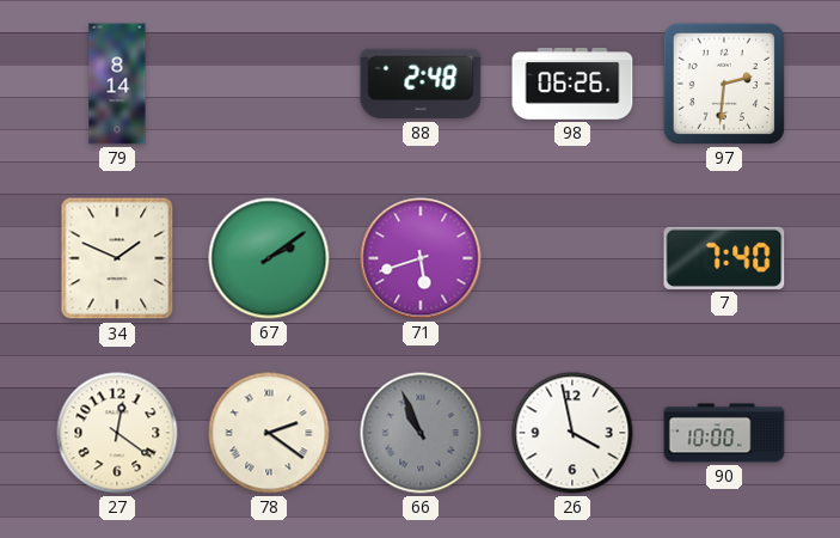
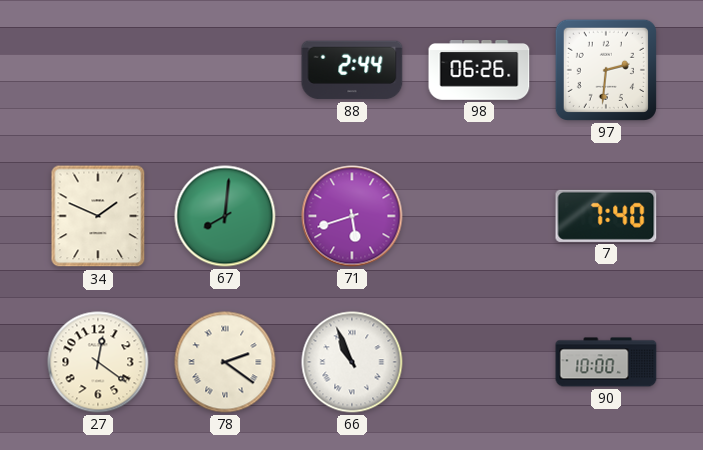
79: 8:14 -> none
88: 2:48 -> 2:44
67: 2:09 -> 8:01
66 dial: grey -> white
26: 3:58 -> none
